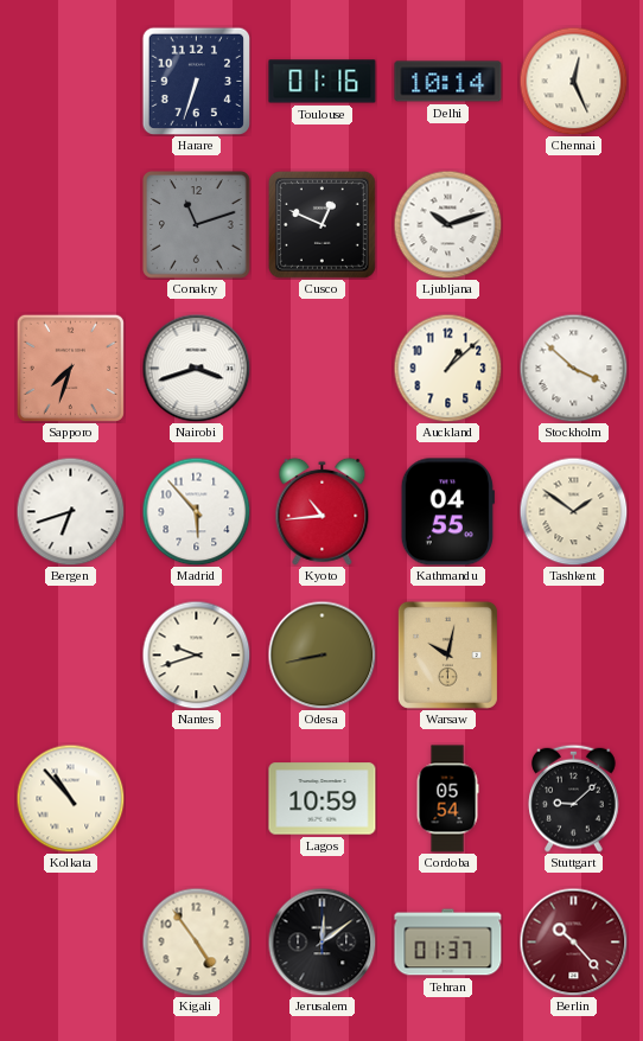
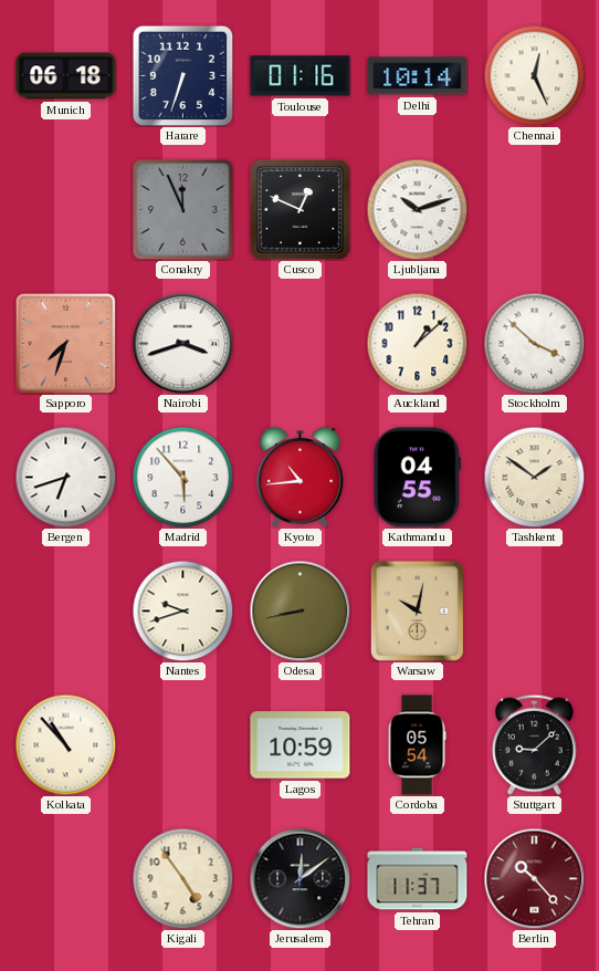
Munich: none -> 06:18
Conakry: 11:12 -> 11:56
Tehran: 01:37 -> 11:37
